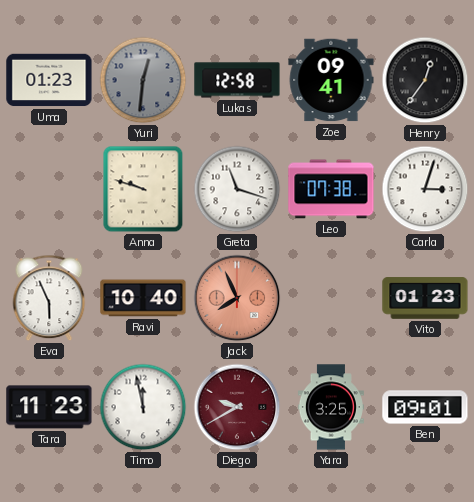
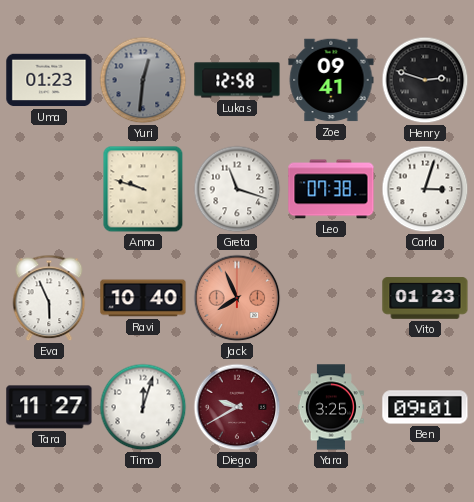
Henry: 12:36 -> 2:48
Tara: 11:23 -> 11:27
Timo: 11:58 -> 12:03
